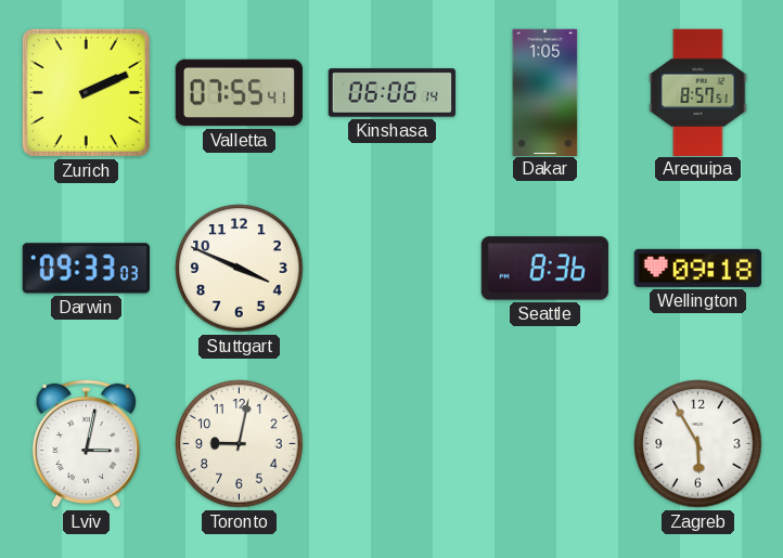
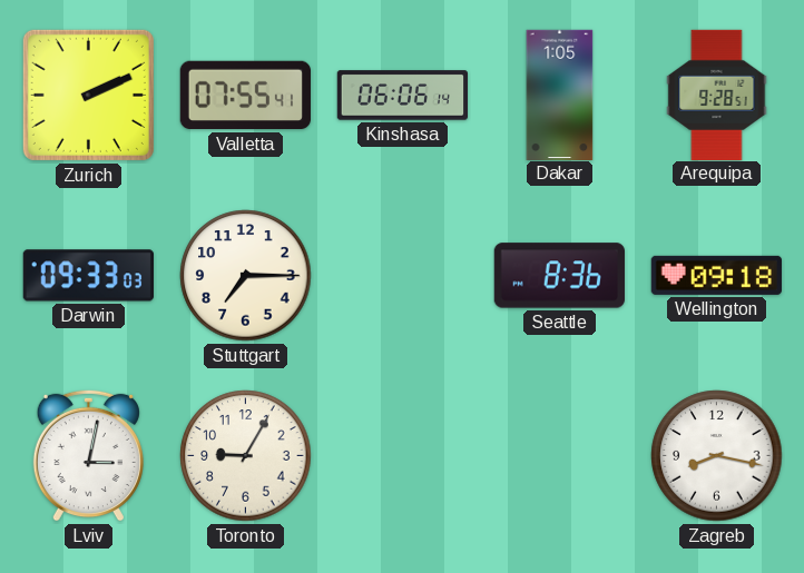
Arequipa: 8:57 -> 9:28
Stuttgart: 3:49 -> 7:15
Toronto: 9:02 -> 9:05
Zagreb: 5:55 -> 8:17
